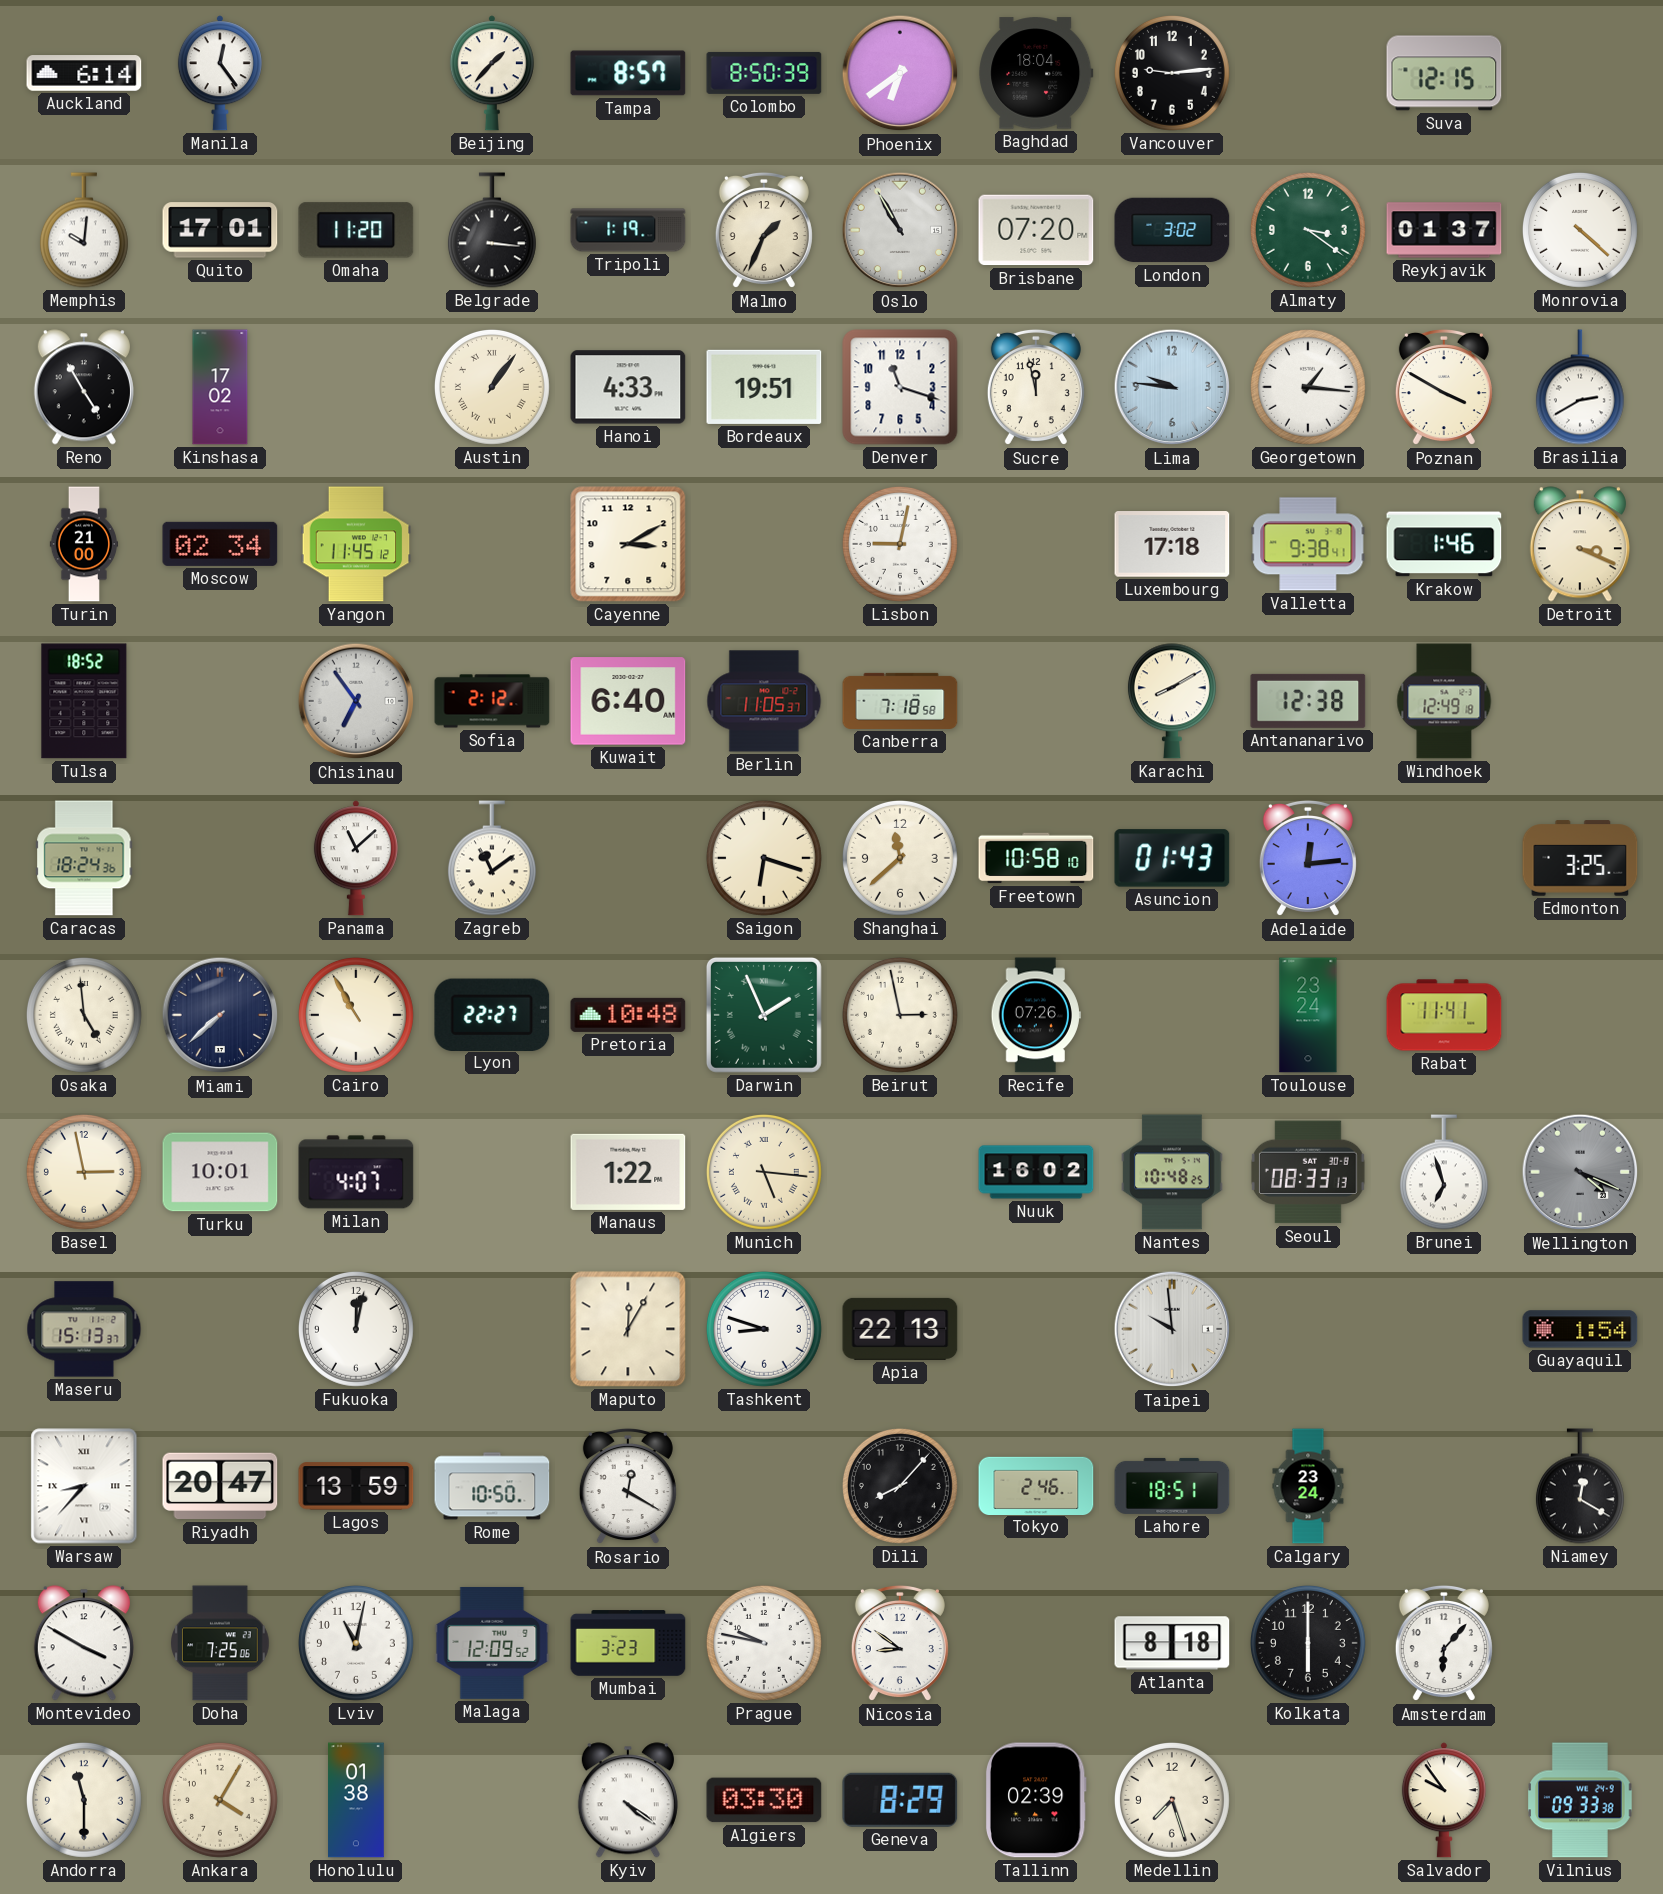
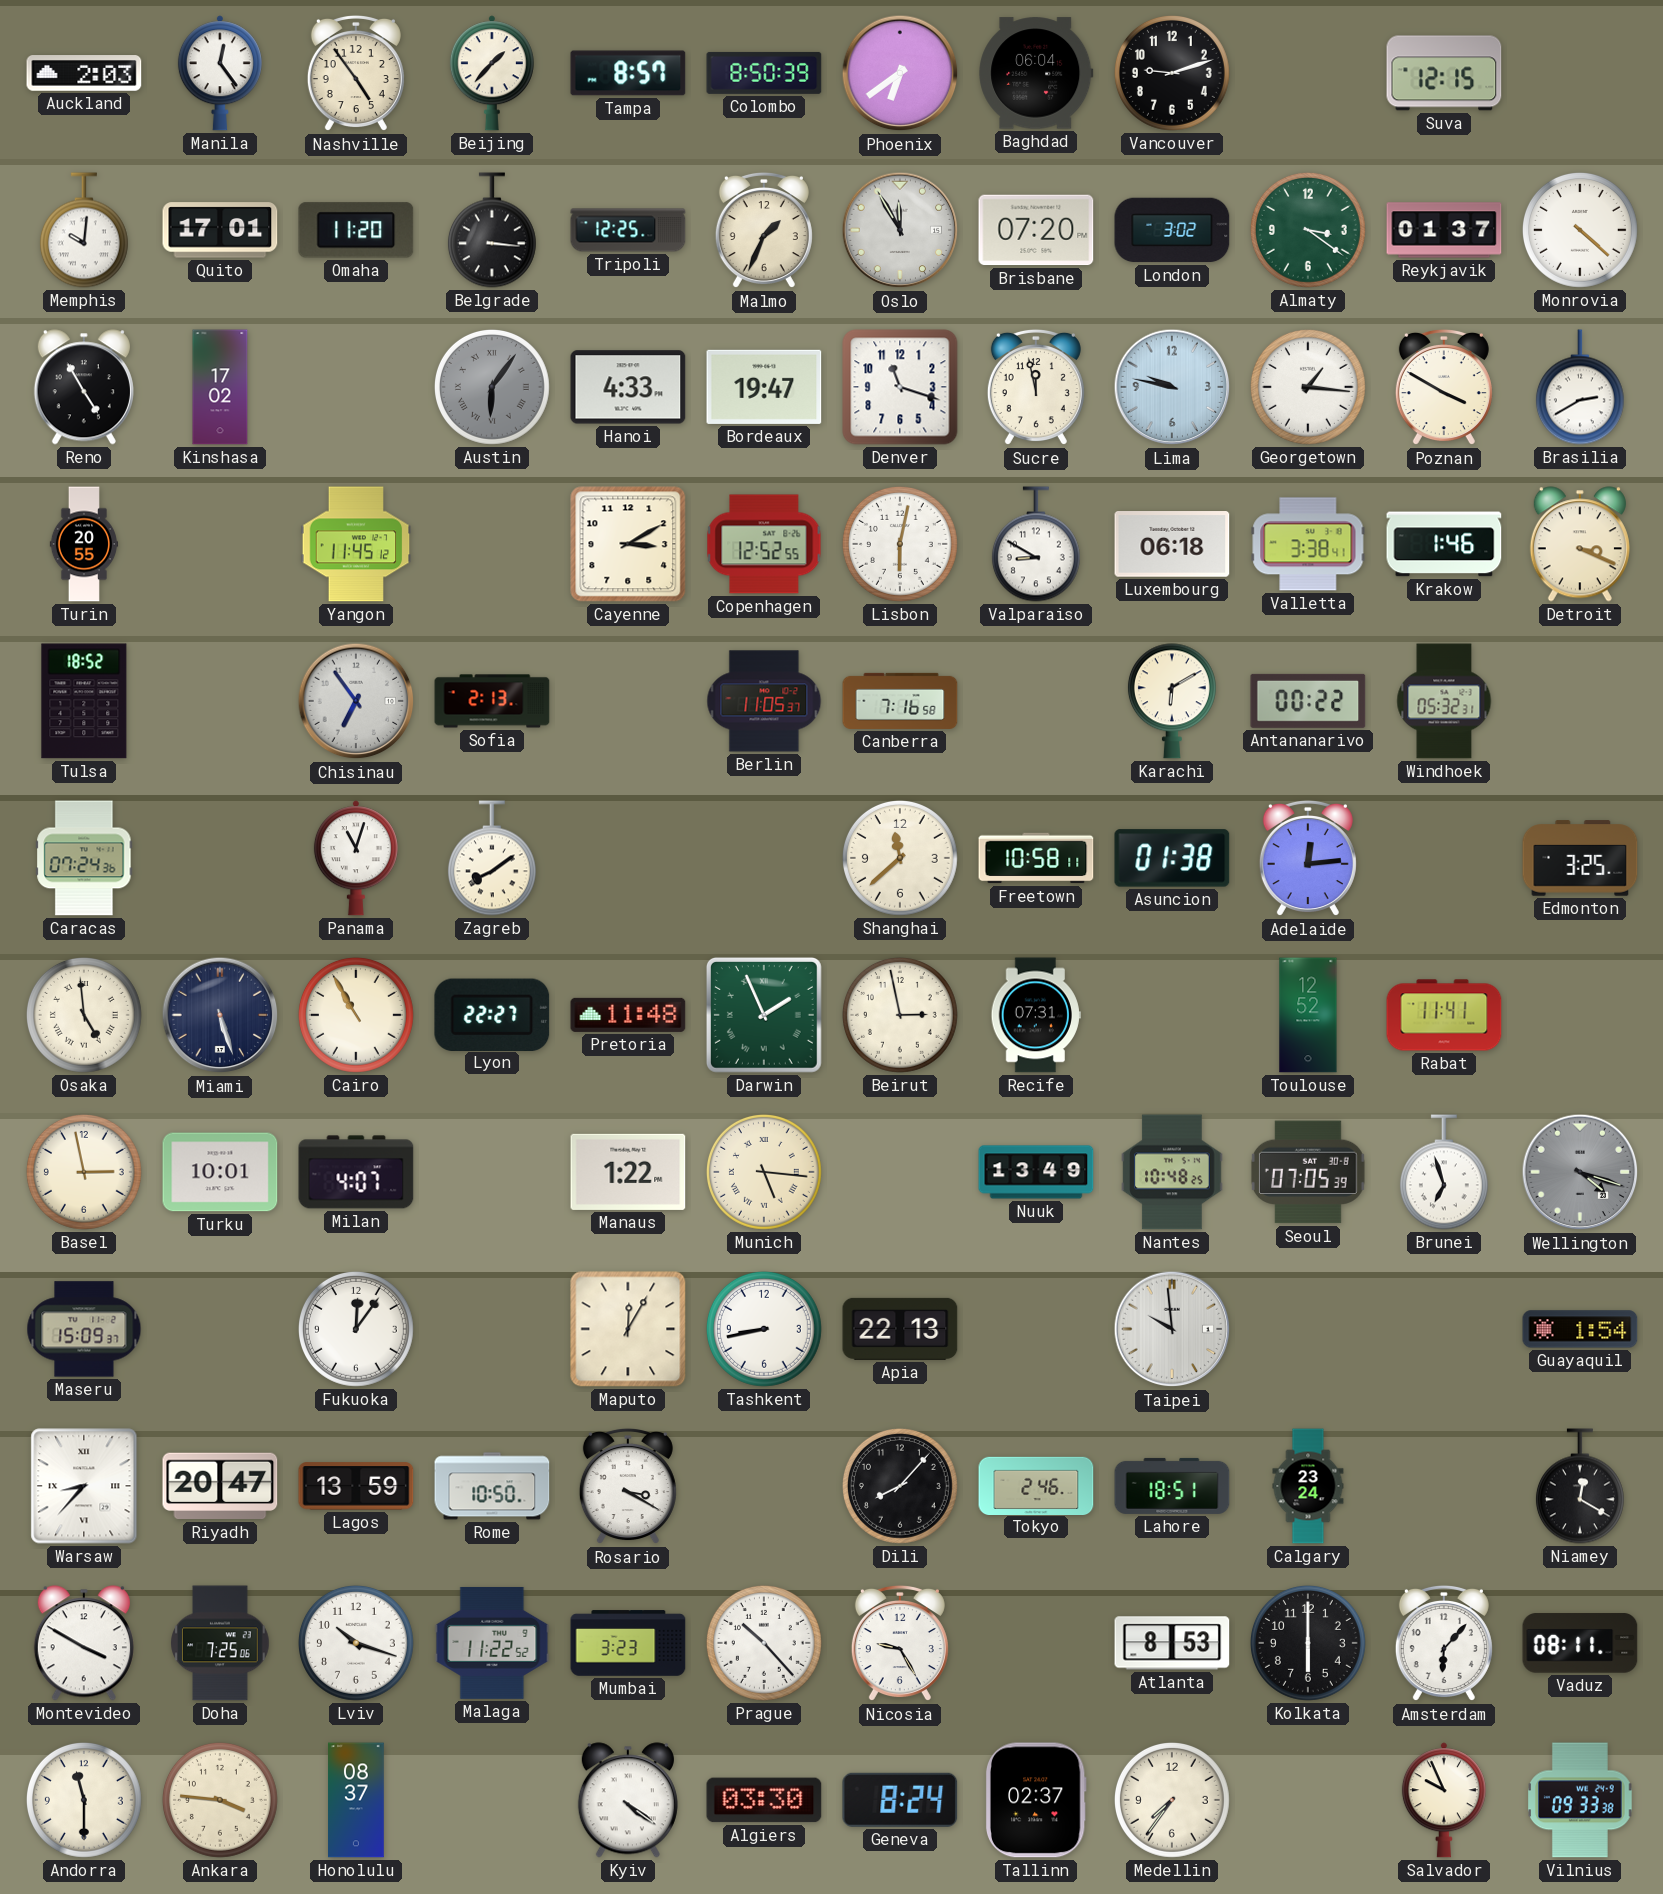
Auckland: 6:14 -> 2:03
Nashville: none -> 4:54
Baghdad: 18:04 -> 06:04
Vancouver: 9:14 -> 9:12
Tripoli: 1:19 -> 12:25
Oslo: 10:55 -> 11:55
Austin: 1:06 -> 6:06
Austin dial: cream -> grey
Bordeaux: 19:51 -> 19:47
Lima: 9:46 -> 9:47
Turin: 21:00 -> 20:55
Moscow: 02:34 -> none
Copenhagen: none -> 12:52
Lisbon: 9:02 -> 6:02
Valparaiso: none -> 8:50
Luxembourg: 17:18 -> 06:18
Valletta: 9:38 -> 3:38
Sofia: 2:12 -> 2:13
Kuwait: 6:40 -> none
Canberra: 7:18 -> 7:16
Karachi: 8:10 -> 6:10
Antananarivo: 12:38 -> 00:22
Windhoek: 12:49 -> 05:32
Caracas: 18:24 -> 07:24
Panama: 11:08 -> 11:03
Zagreb: 11:09 -> 8:09
Saigon: 6:18 -> none
Freetown: 10:58:10 -> 10:58:11
Asuncion: 01:43 -> 01:38
Miami: 7:38 -> 5:27
Pretoria: 10:48 -> 11:48
Recife: 07:26 -> 07:31
Toulouse: 23:24 -> 12:52
Nuuk: 16:02 -> 13:49
Seoul: 08:33 -> 07:05
Wellington: 4:19 -> 4:18
Maseru: 15:13 -> 15:09
Fukuoka: 12:02 -> 12:06
Tashkent: 8:48 -> 8:43
Rosario: 12:20 -> 3:20
Lviv: 11:02 -> 10:18
Malaga: 12:09 -> 11:22
Prague: 9:47 -> 10:23
Nicosia: 8:51 -> 9:25
Atlanta: 8:18 -> 8:53
Vaduz: none -> 08:11
Ankara: 4:05 -> 3:46
Honolulu: 01:38 -> 08:37
Geneva: 8:29 -> 8:24
Tallinn: 02:39 -> 02:37
Medellin: 7:27 -> 7:36
Salvador: 9:54 -> 9:56
